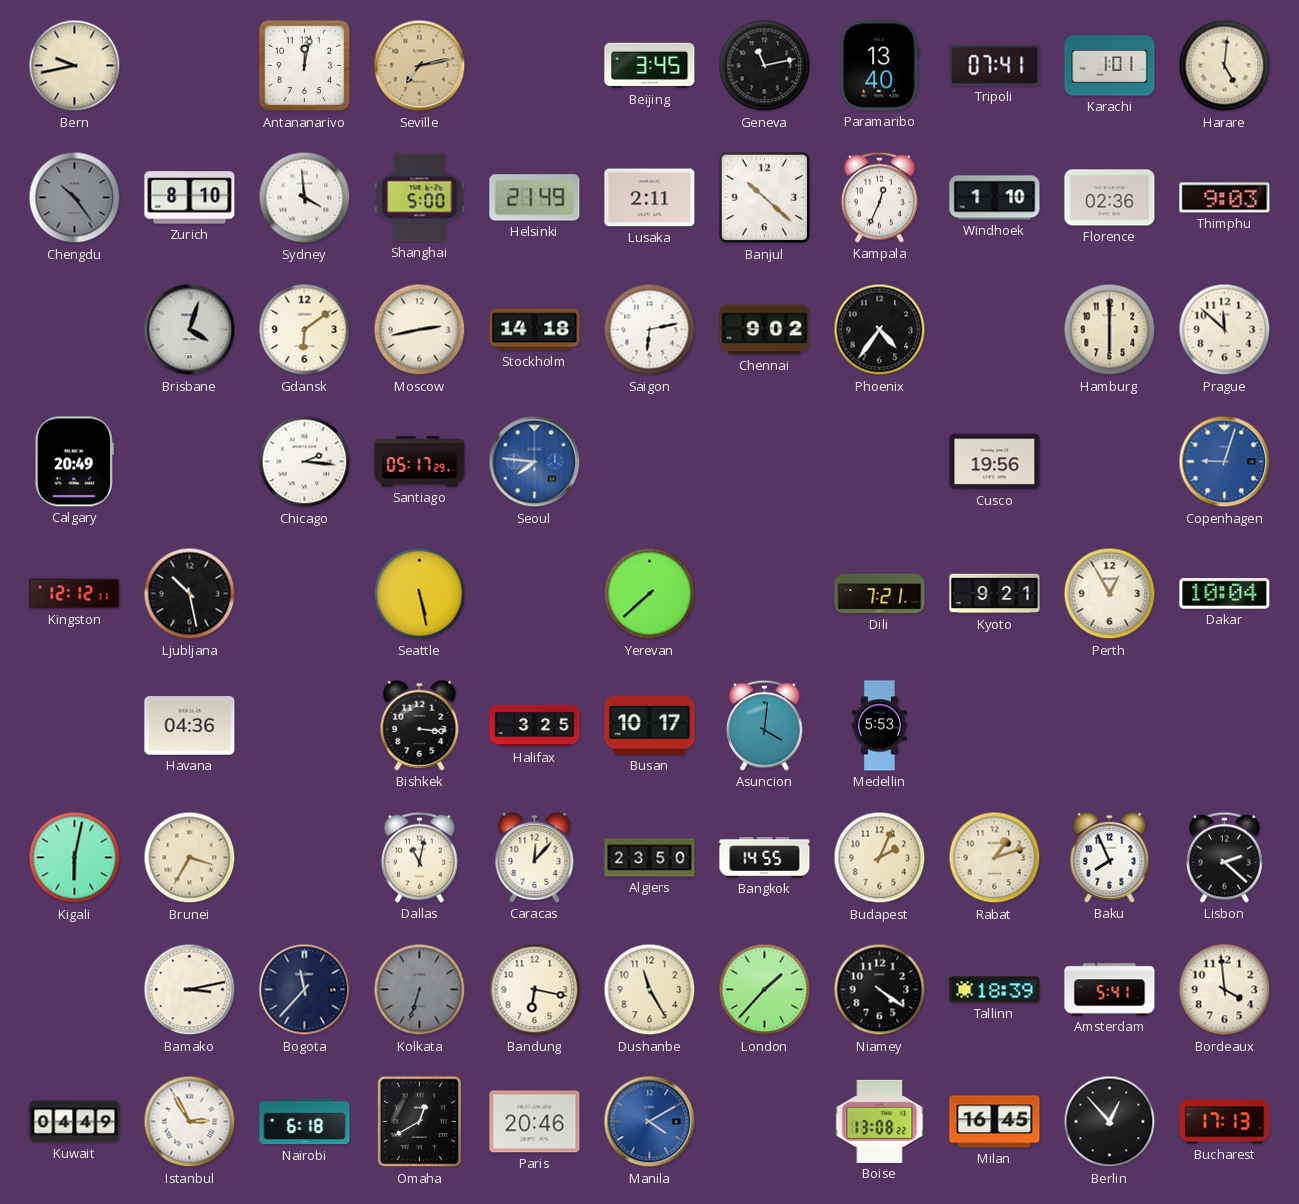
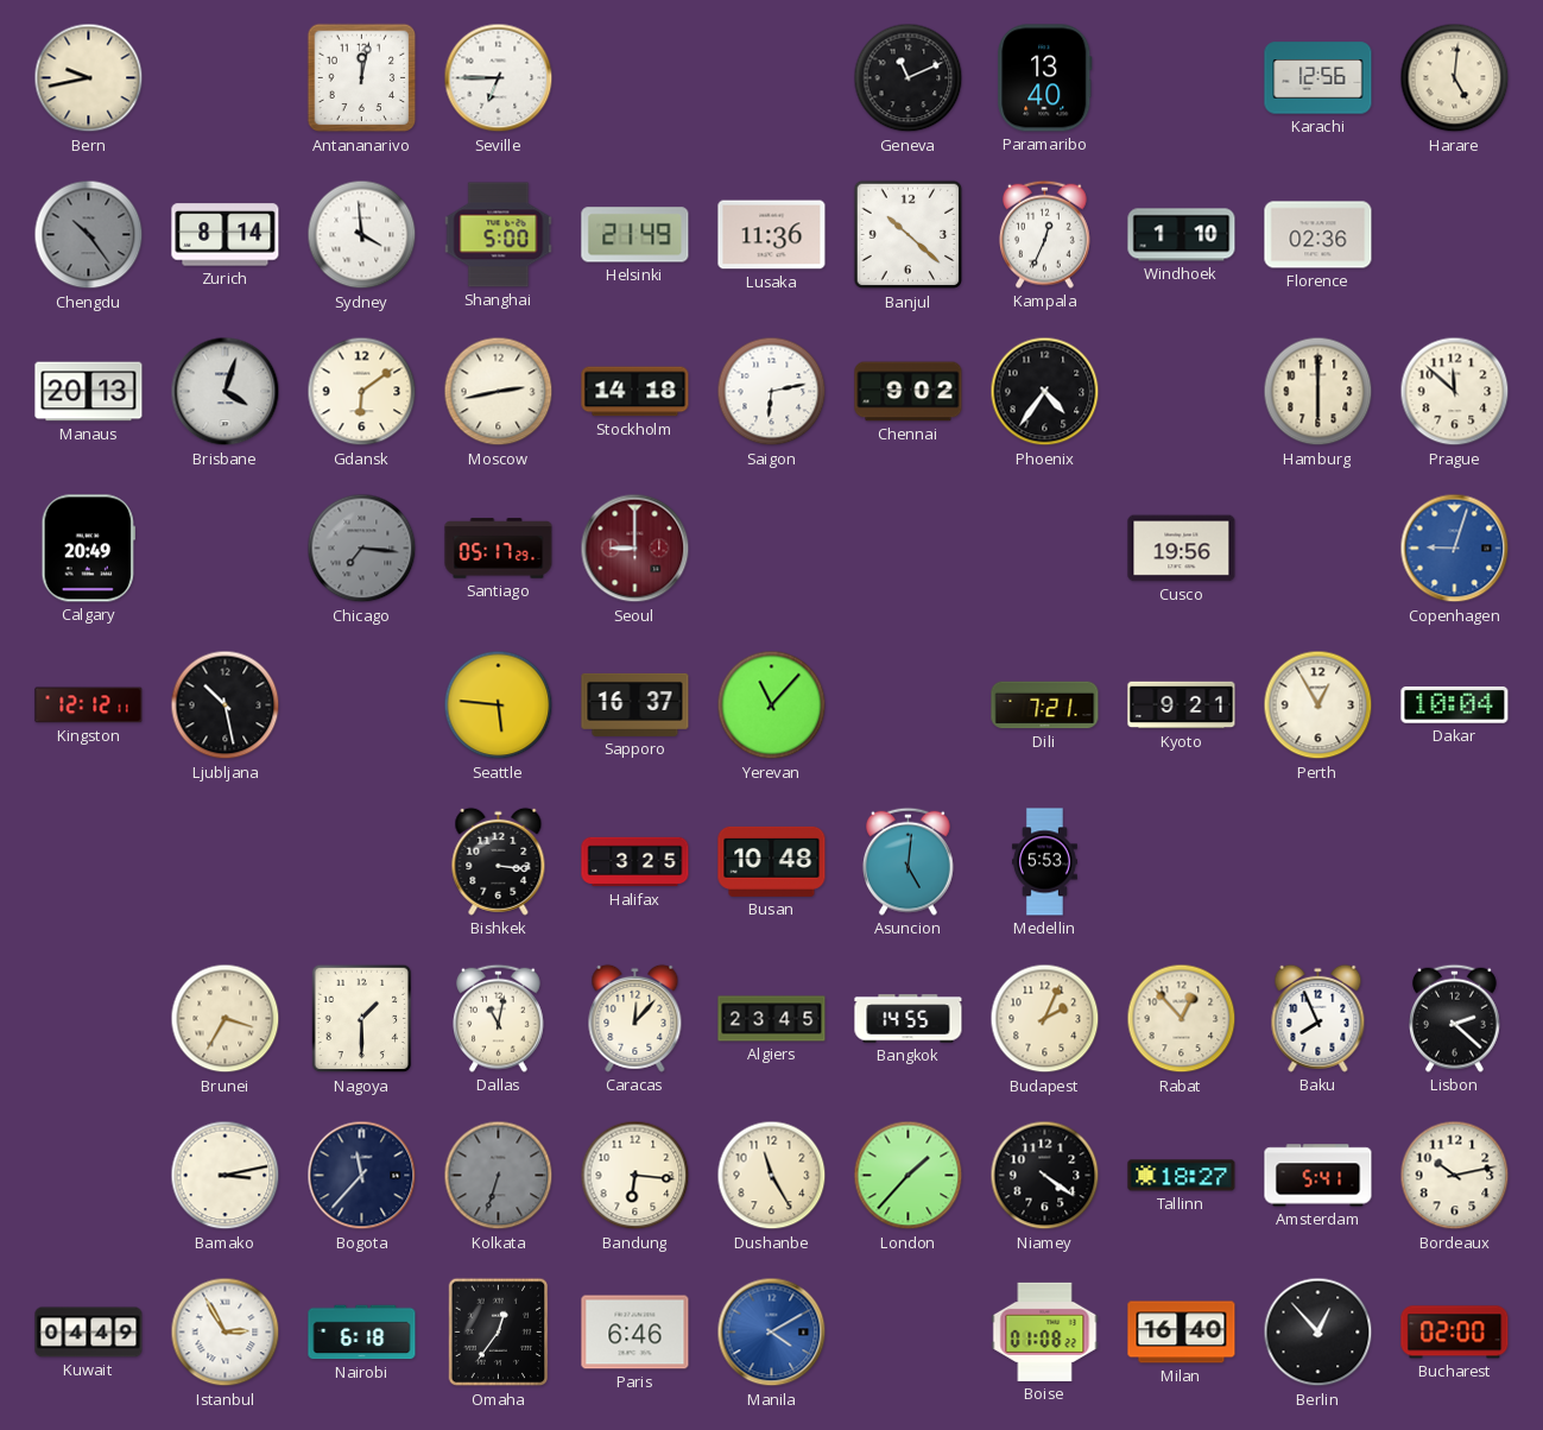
Seville: 7:13 -> 6:45
Seville dial: champagne -> white
Beijing: 3:45 -> none
Geneva: 11:13 -> 11:11
Tripoli: 07:41 -> none
Karachi: 1:01 -> 12:56
Zurich: 8:10 -> 8:14
Lusaka: 2:11 -> 11:36
Thimphu: 9:03 -> none
Manaus: none -> 20:13
Chicago: 2:16 -> 7:16
Chicago dial: white -> grey
Seoul: 7:46 -> 9:00
Seoul dial: blue -> burgundy
Seattle: 5:28 -> 5:46
Sapporo: none -> 16:37
Yerevan: 7:38 -> 11:07
Havana: 04:36 -> none
Busan: 10:17 -> 10:48
Asuncion: 4:01 -> 5:01
Kigali: 6:02 -> none
Nagoya: none -> 1:30
Algiers: 23:50 -> 23:45
Rabat: 1:12 -> 12:53
Bandung: 6:17 -> 6:16
Tallinn: 18:39 -> 18:27
Bordeaux: 3:59 -> 10:13
Omaha: 12:40 -> 12:36
Paris: 20:46 -> 6:46
Boise: 13:08 -> 01:08
Milan: 16:45 -> 16:40
Bucharest: 17:13 -> 02:00
